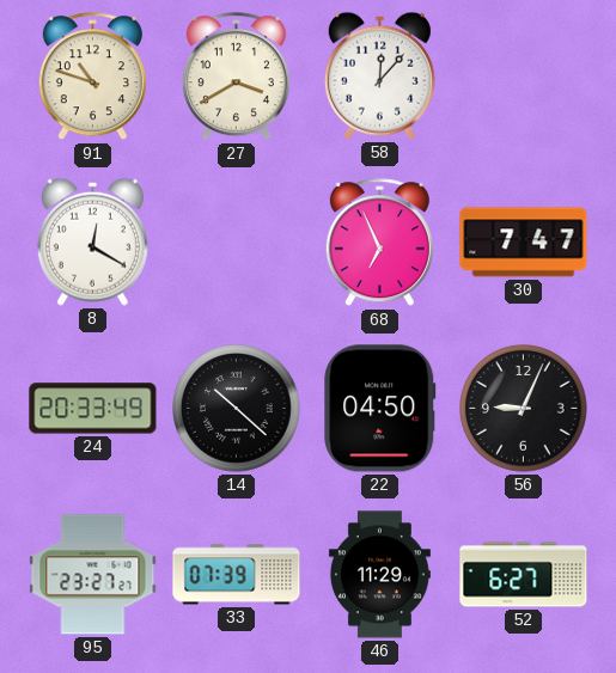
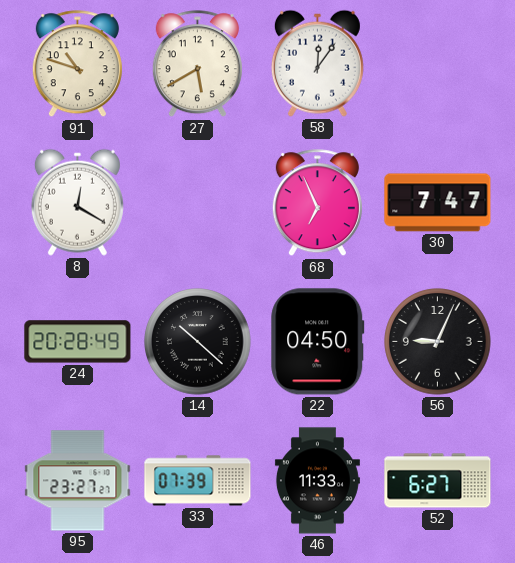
27: 3:40 -> 5:40
58: 12:07 -> 12:06
24: 20:33 -> 20:28
46: 11:29 -> 11:33
